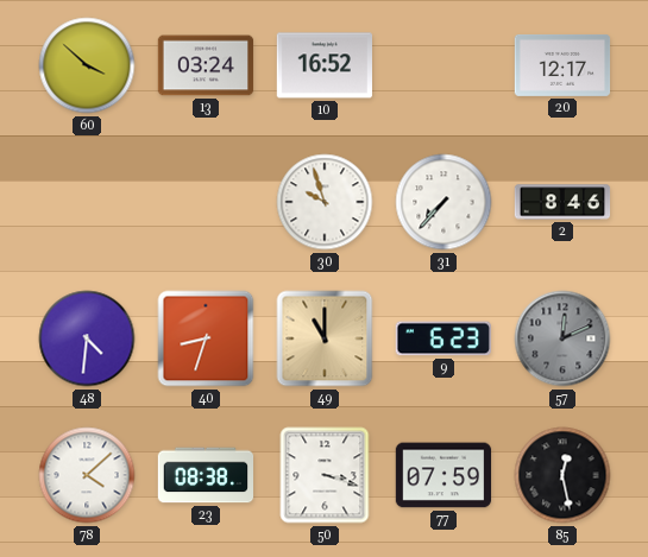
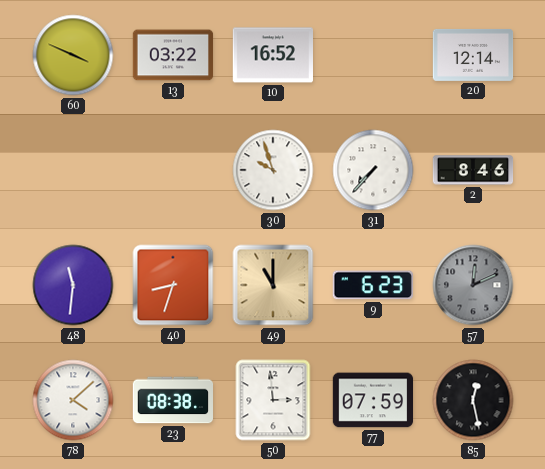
60: 3:52 -> 3:49
13: 03:24 -> 03:22
20: 12:17 -> 12:14
48: 4:31 -> 11:31
50: 3:18 -> 2:59
